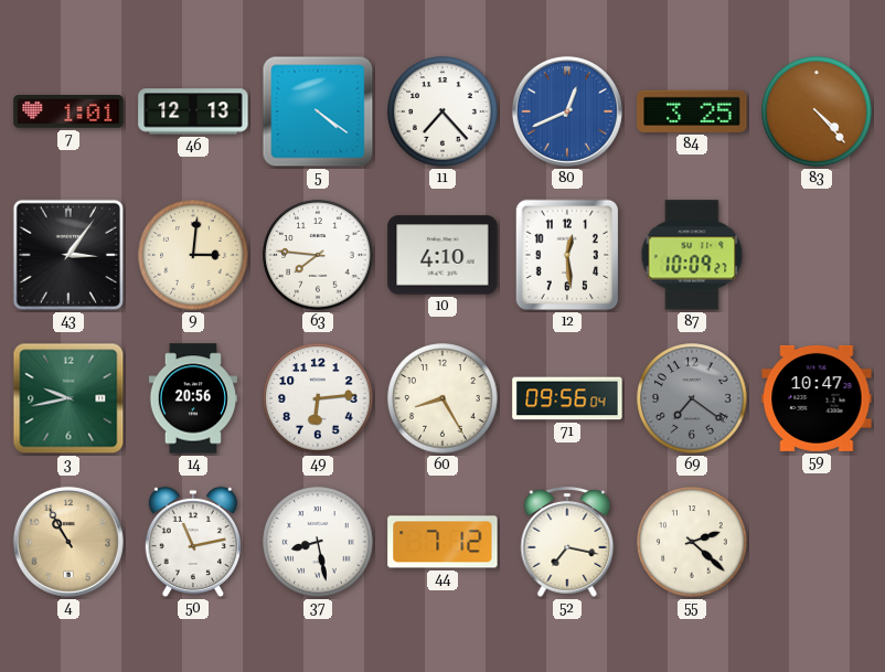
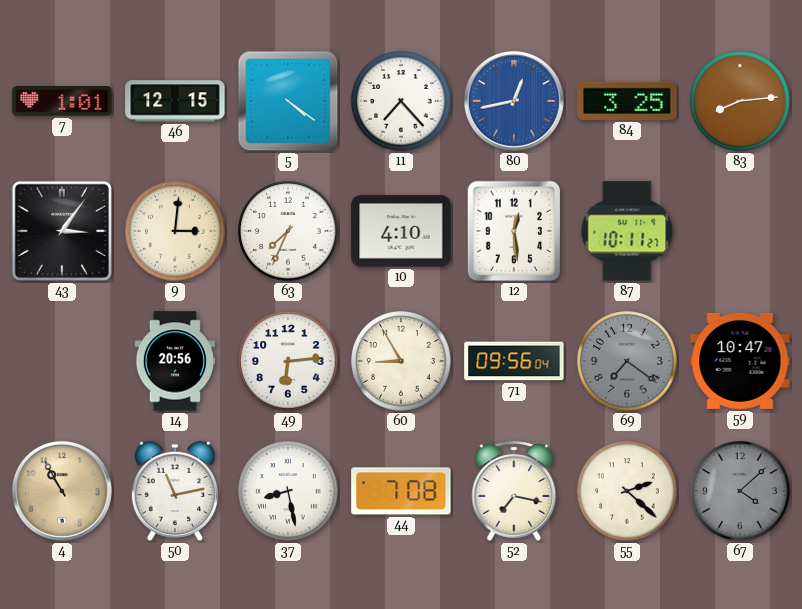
46: 12:13 -> 12:15
80: 12:41 -> 12:43
83: 4:23 -> 8:14
63: 7:46 -> 7:34
87: 10:09 -> 10:11
3: 9:43 -> none
60: 8:25 -> 8:55
44: 7:12 -> 7:08
67: none -> 4:08
